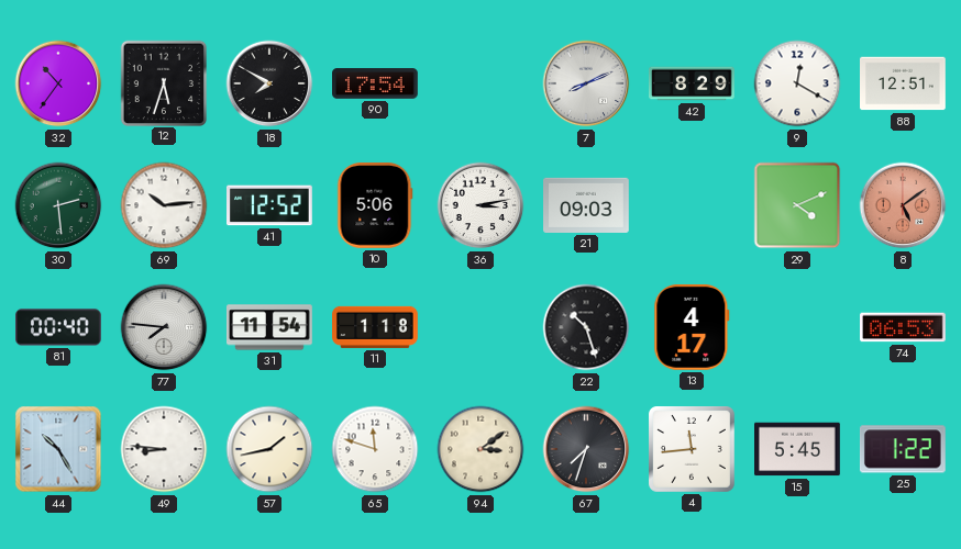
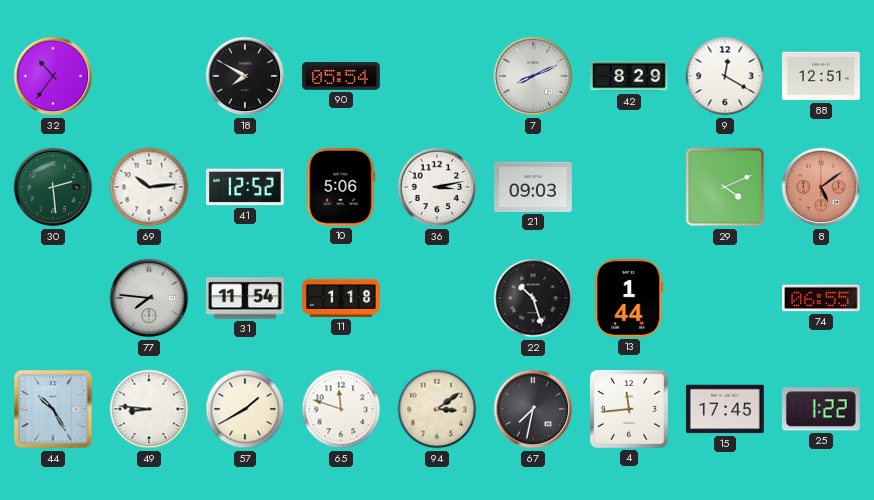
12: 5:33 -> none
90: 17:54 -> 05:54
81: 00:40 -> none
13: 4:17 -> 1:44
74: 06:53 -> 06:55
57: 1:43 -> 1:40
67: 7:33 -> 7:32
15: 5:45 -> 17:45
